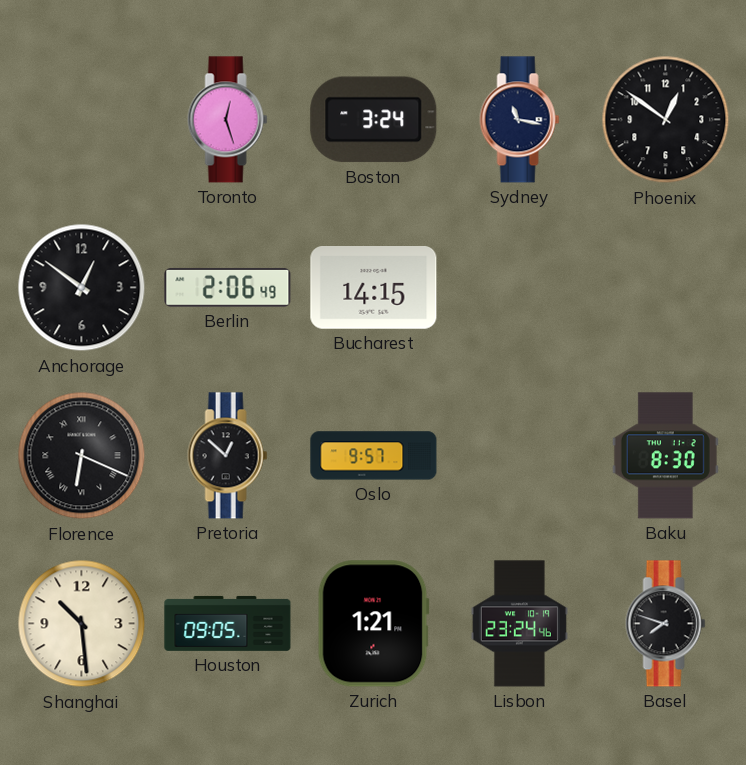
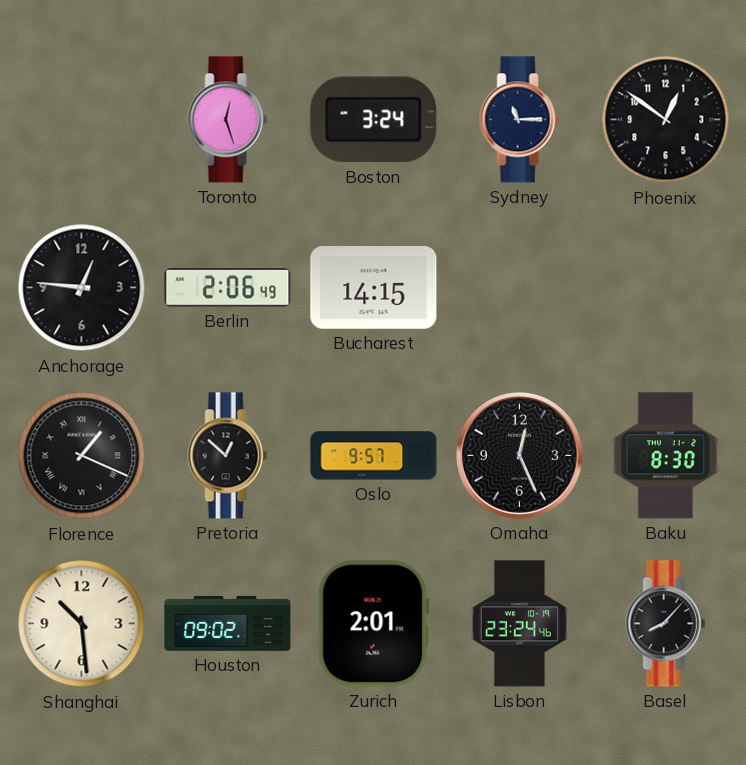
Sydney: 11:17 -> 11:15
Anchorage: 12:51 -> 12:46
Florence: 6:19 -> 1:19
Omaha: none -> 12:26
Houston: 09:05 -> 09:02
Zurich: 1:21 -> 2:01
Basel: 7:48 -> 8:07
